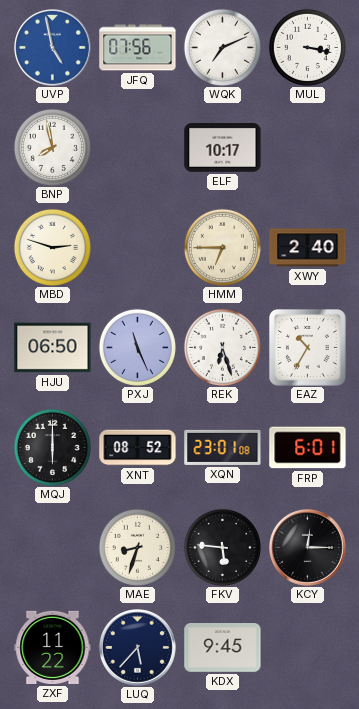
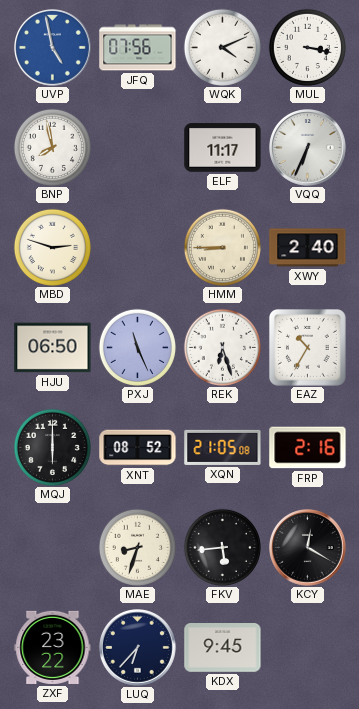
WQK: 7:11 -> 4:11
ELF: 10:17 -> 11:17
VQQ: none -> 6:34
HMM: 6:45 -> 8:45
XQN: 23:01 -> 21:05
FRP: 6:01 -> 2:16
FKV: 5:46 -> 5:44
KCY: 12:15 -> 12:20
ZXF: 11:22 -> 23:22
LUQ: 5:37 -> 6:37
